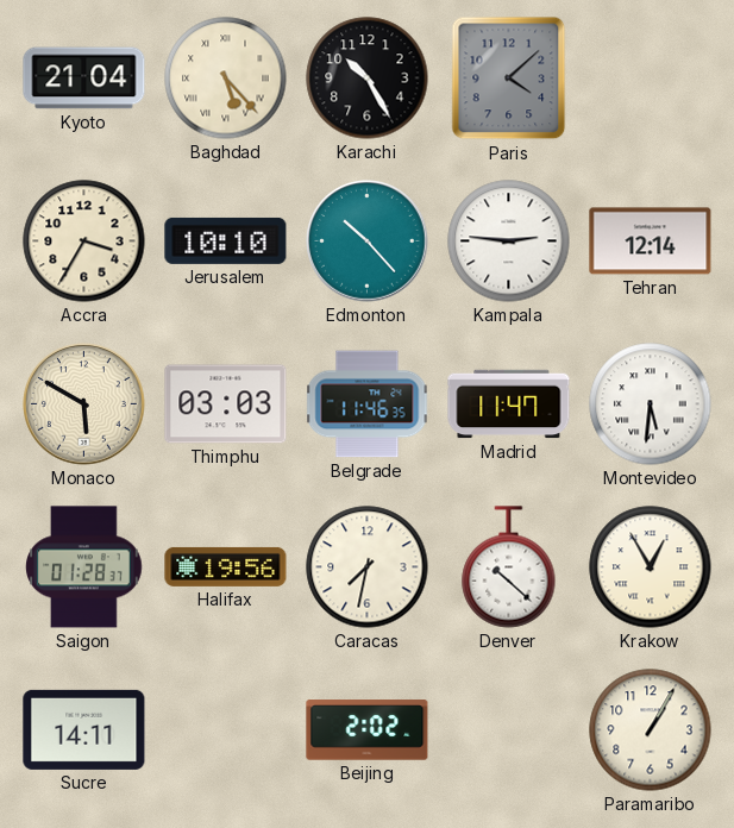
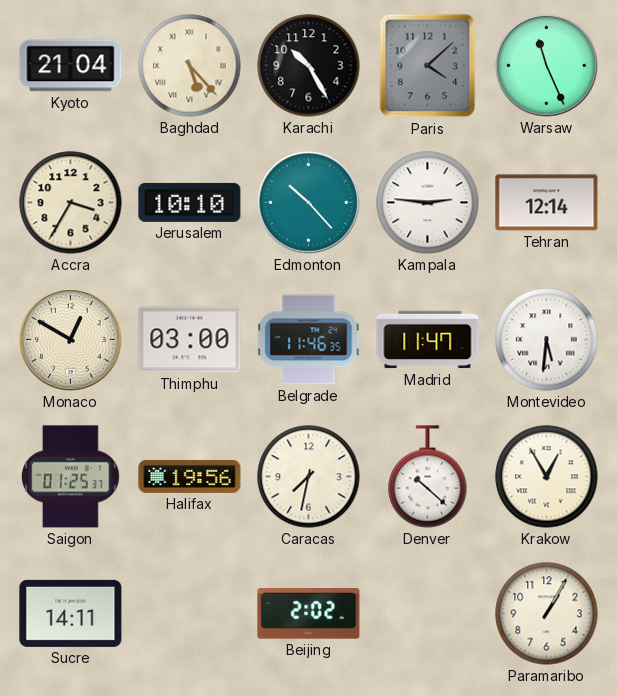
Warsaw: none -> 11:26
Monaco: 5:50 -> 12:50
Thimphu: 03:03 -> 03:00
Saigon: 01:28 -> 01:25
